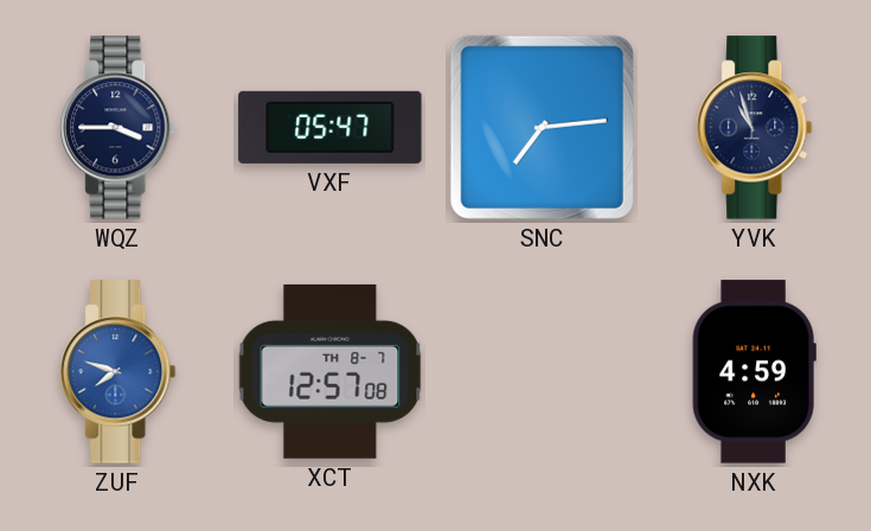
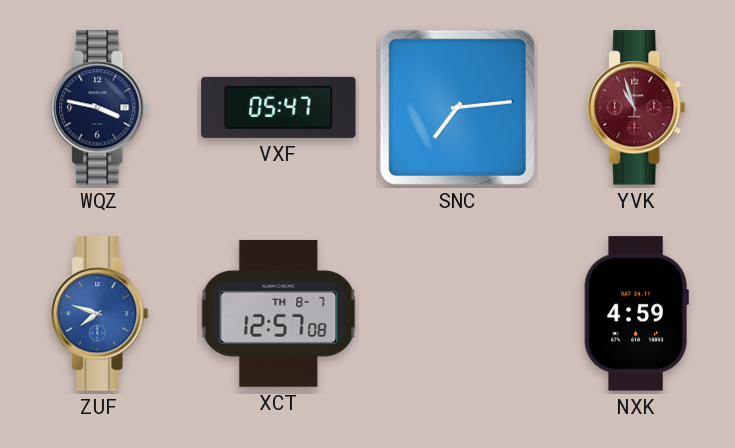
WQZ: 3:45 -> 3:47
YVK dial: navy -> burgundy
